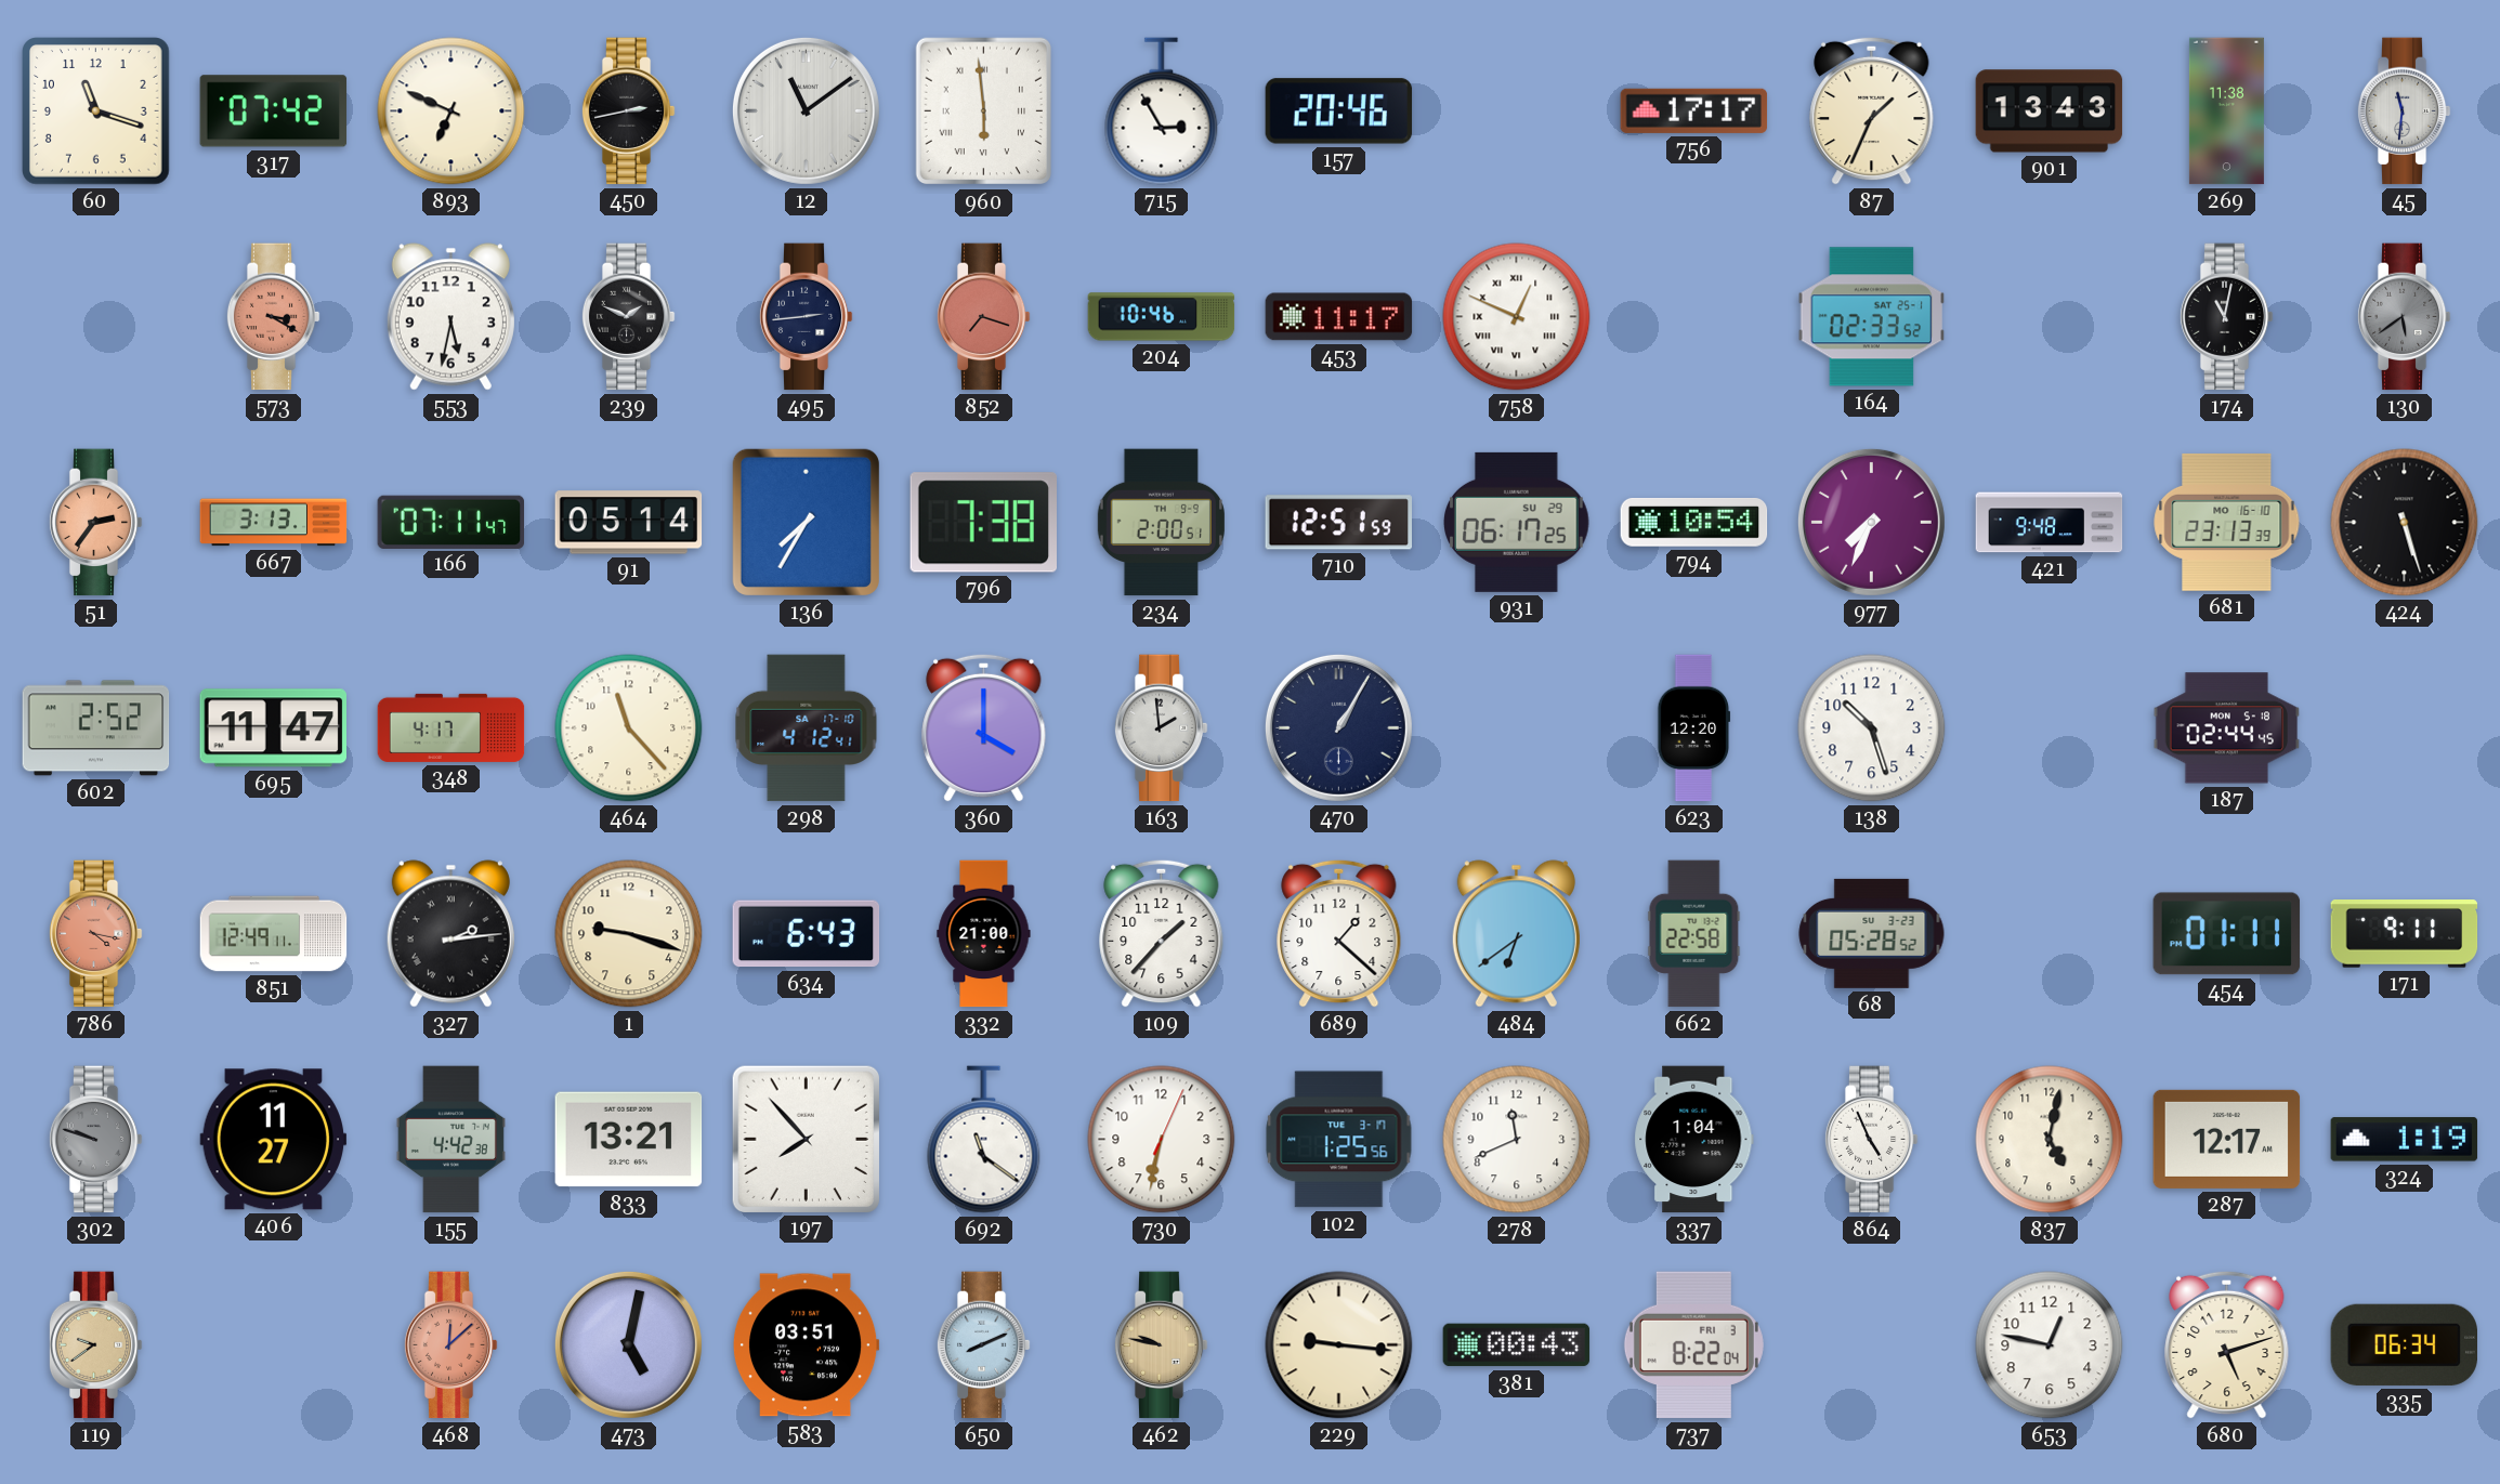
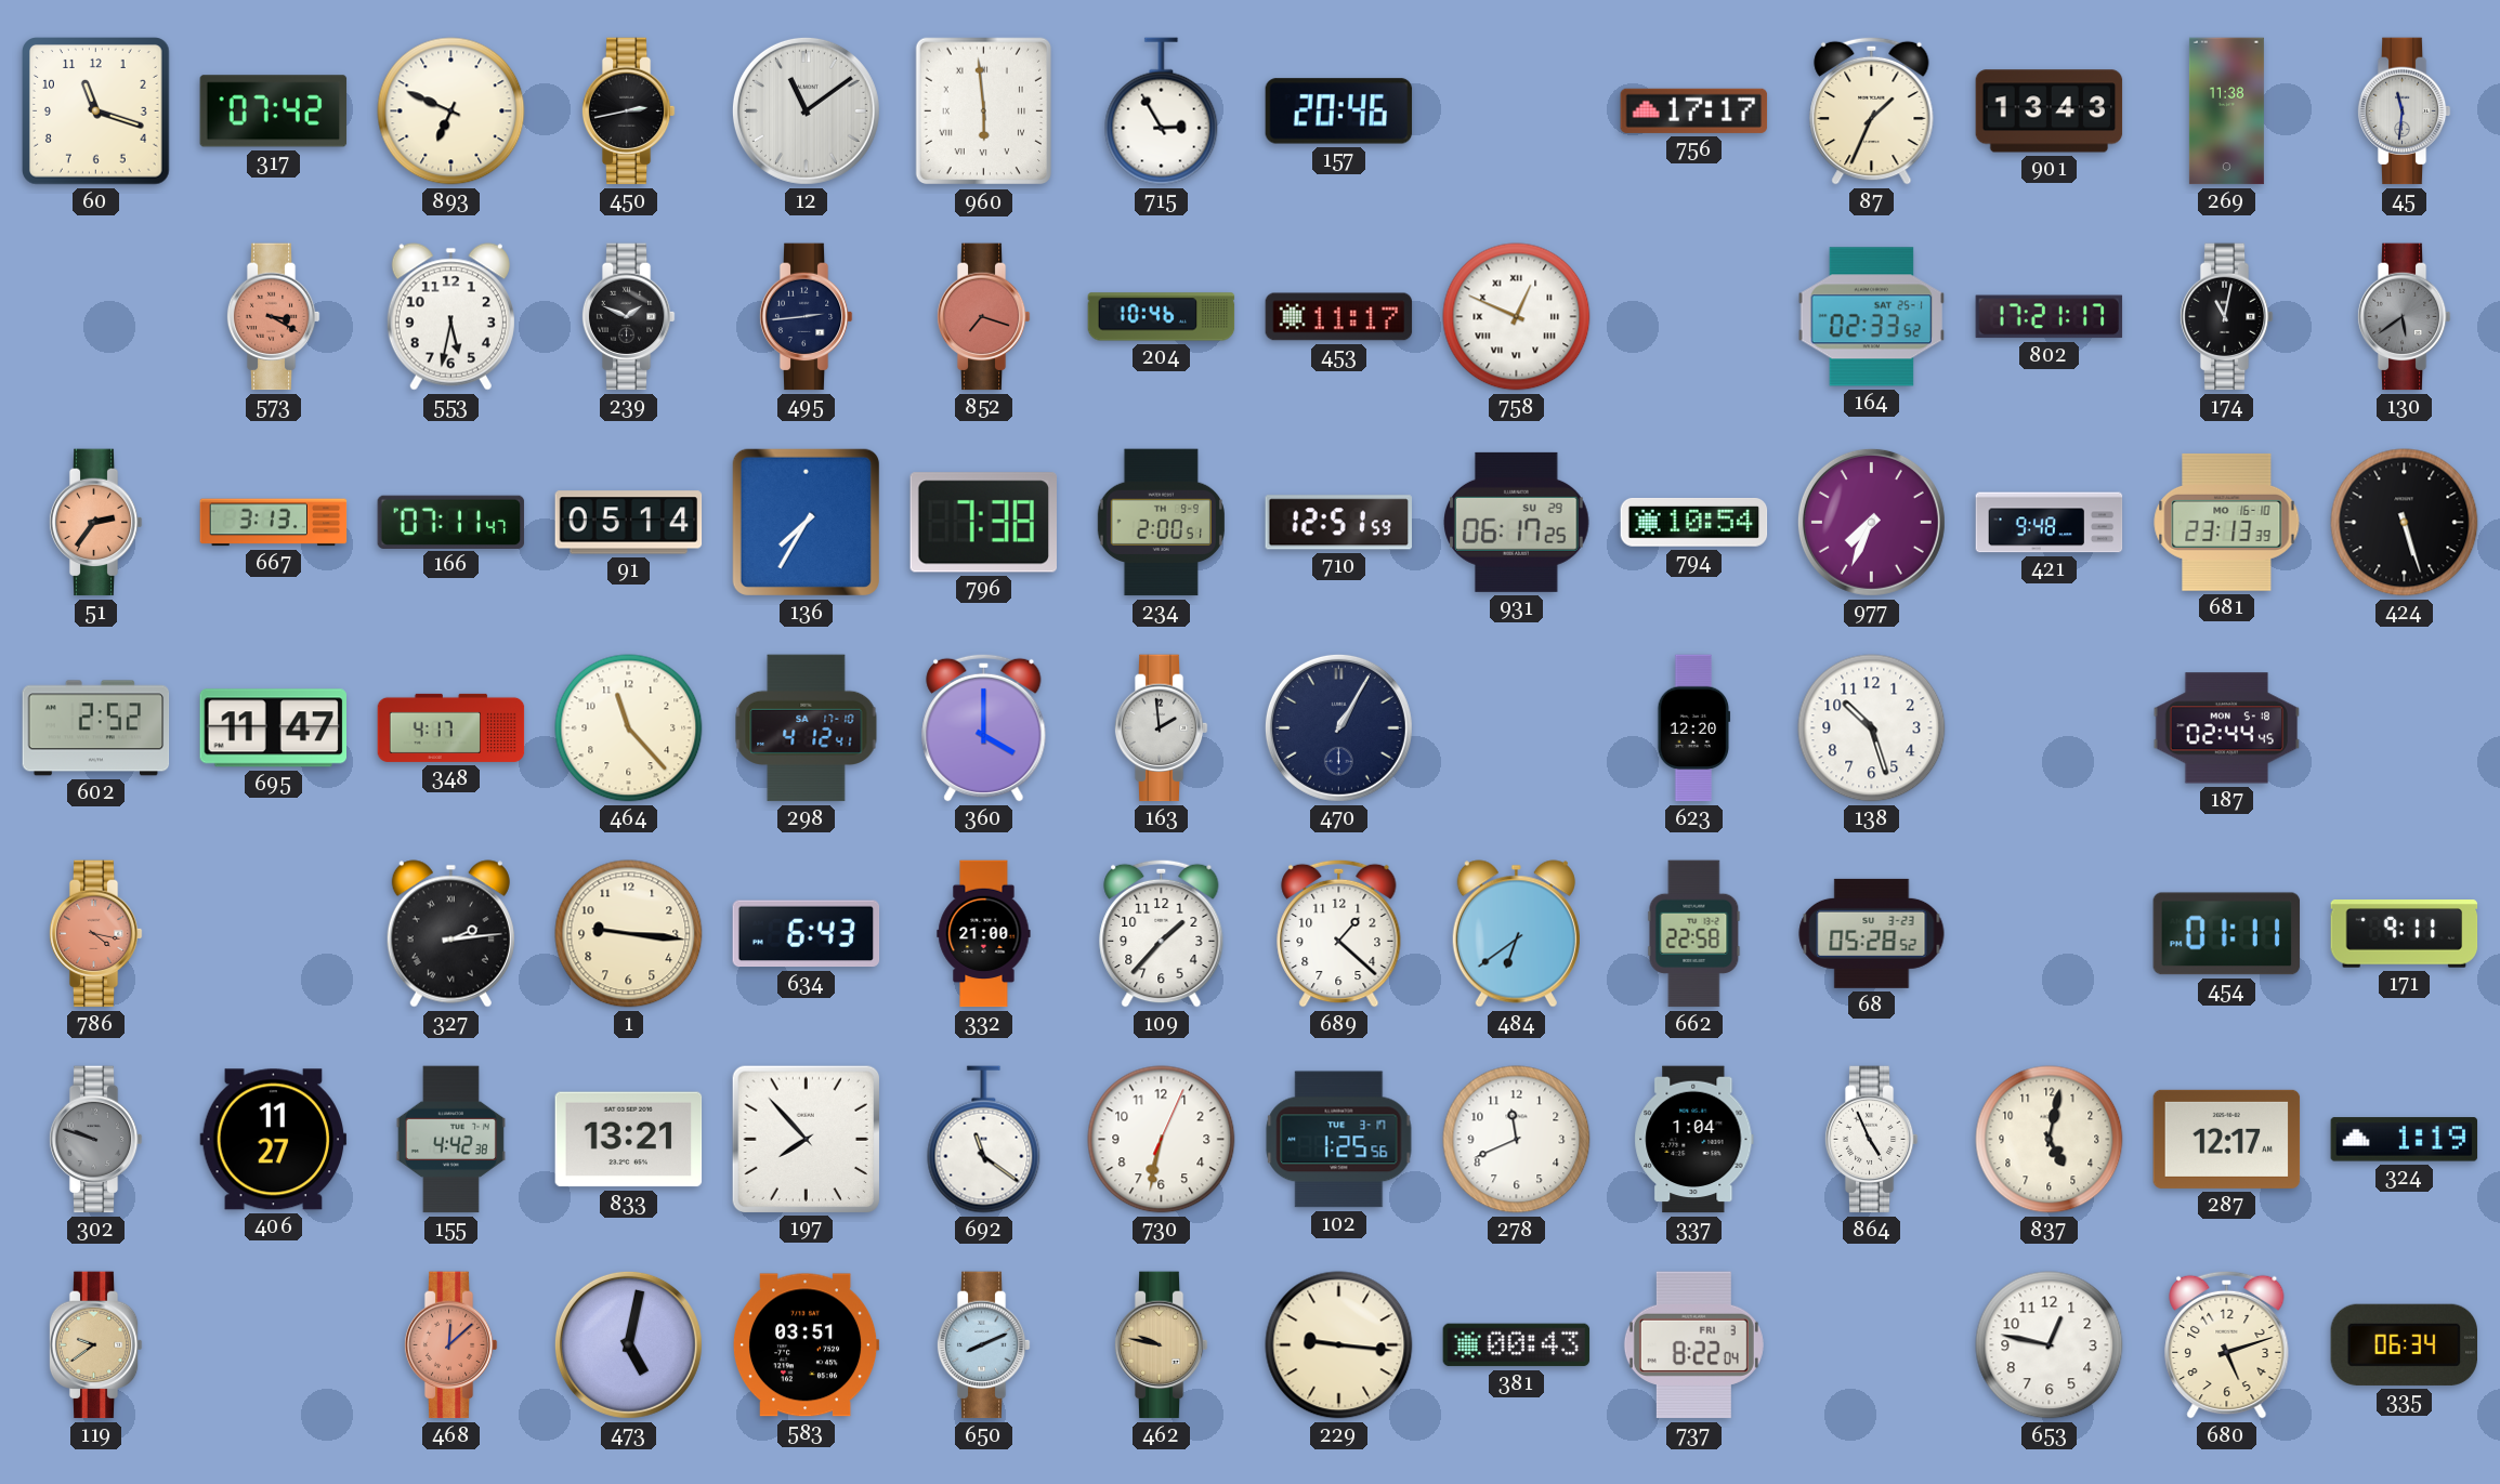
802: none -> 17:21
851: 12:49 -> none
1: 9:18 -> 9:16
